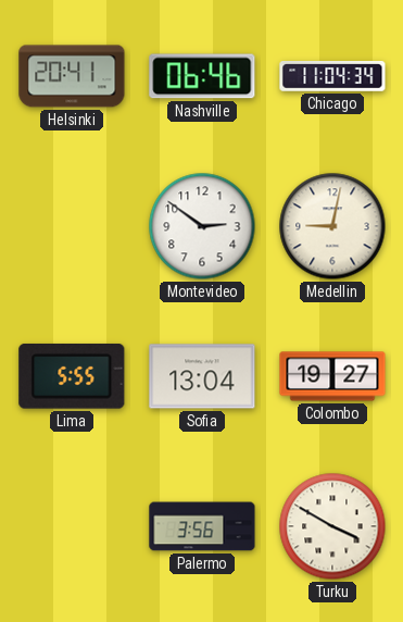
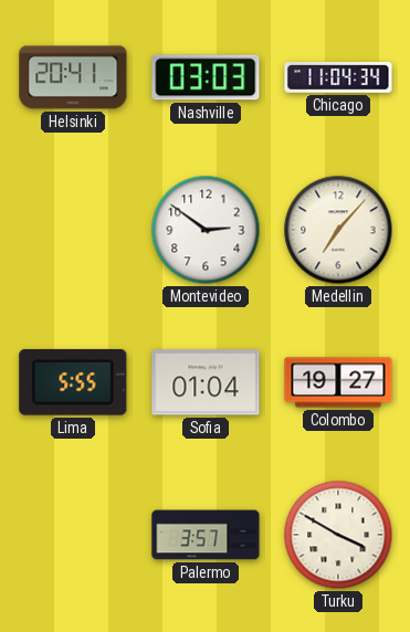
Nashville: 06:46 -> 03:03
Medellin: 9:02 -> 7:07
Sofia: 13:04 -> 01:04
Palermo: 3:56 -> 3:57
